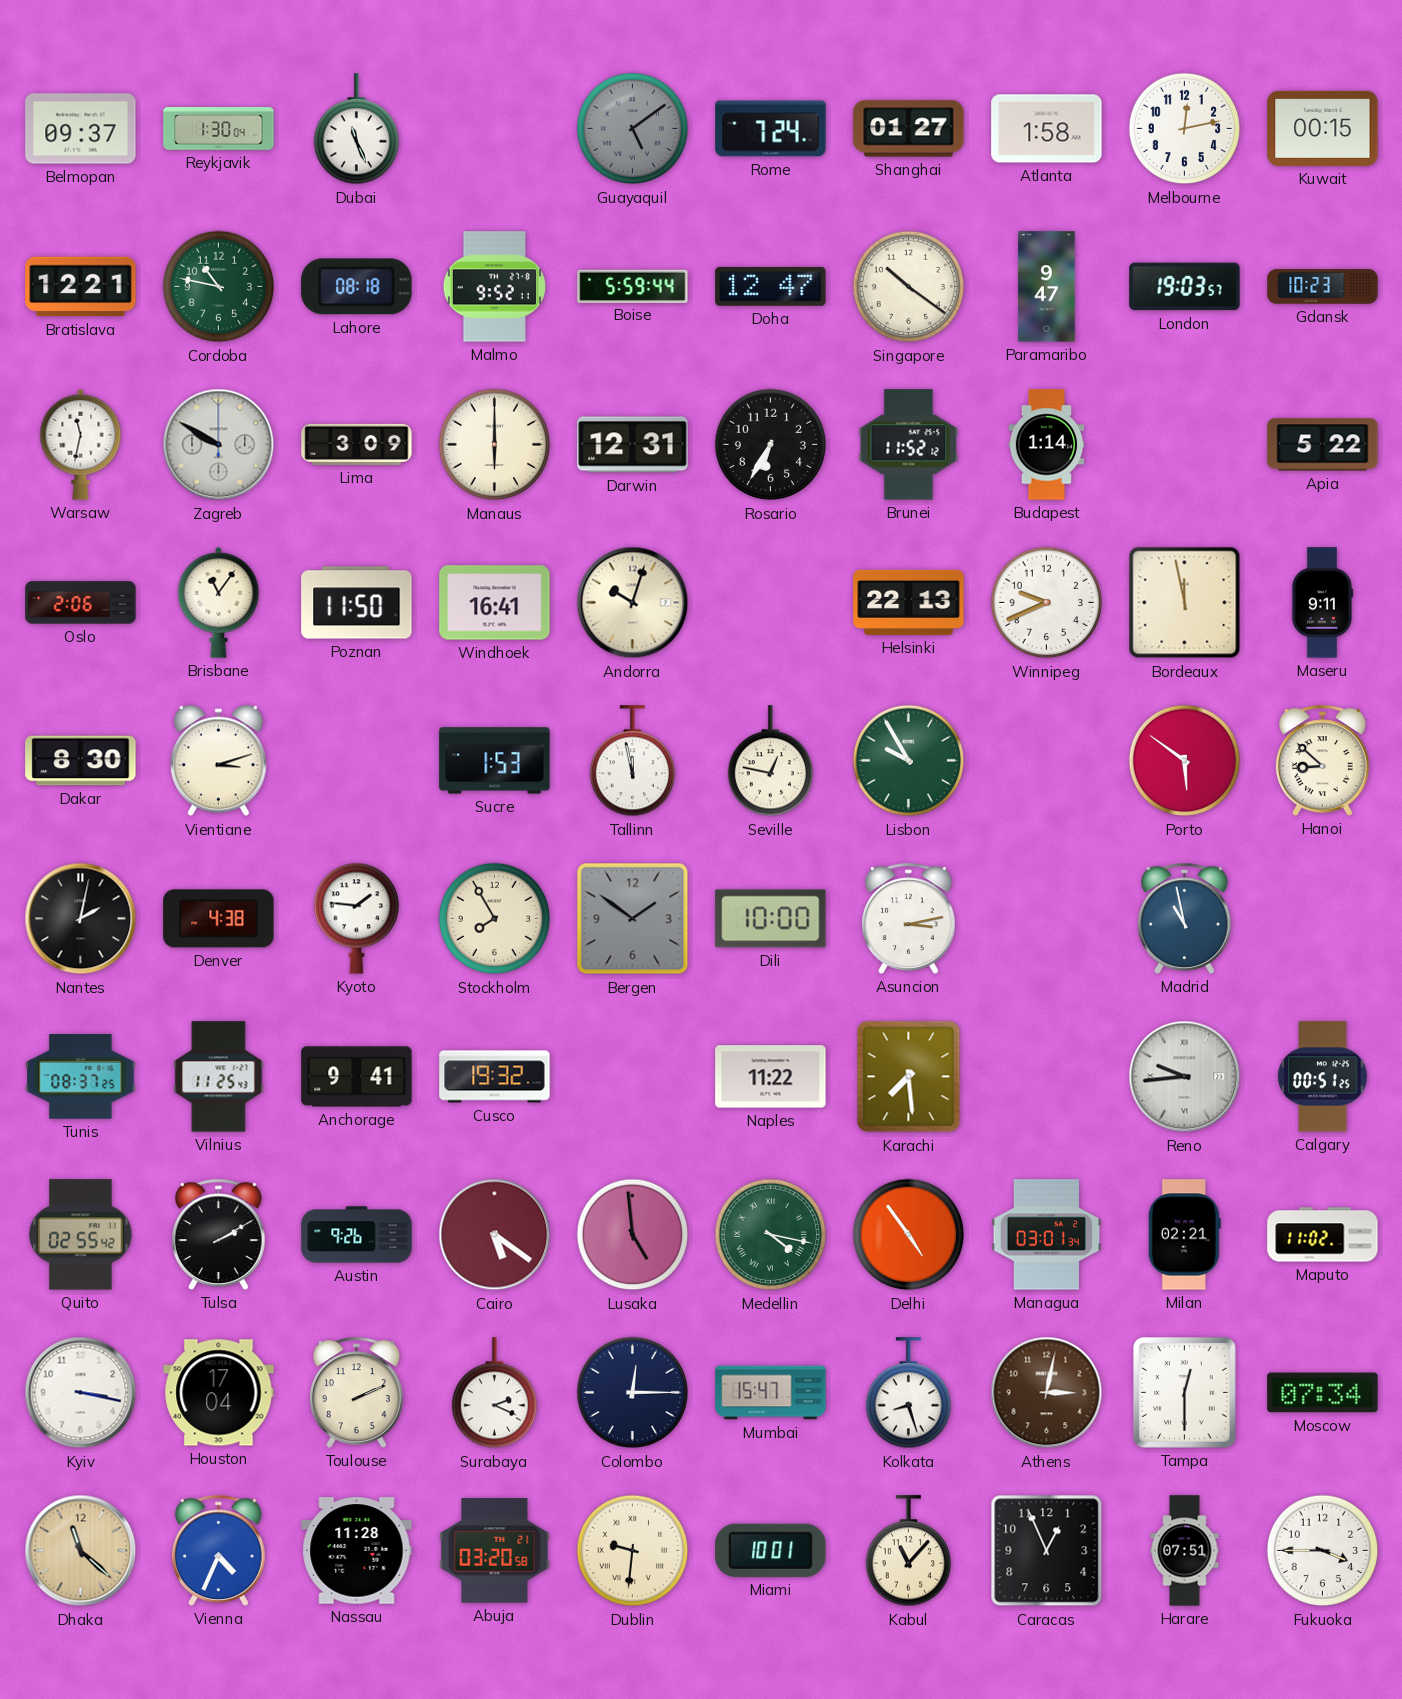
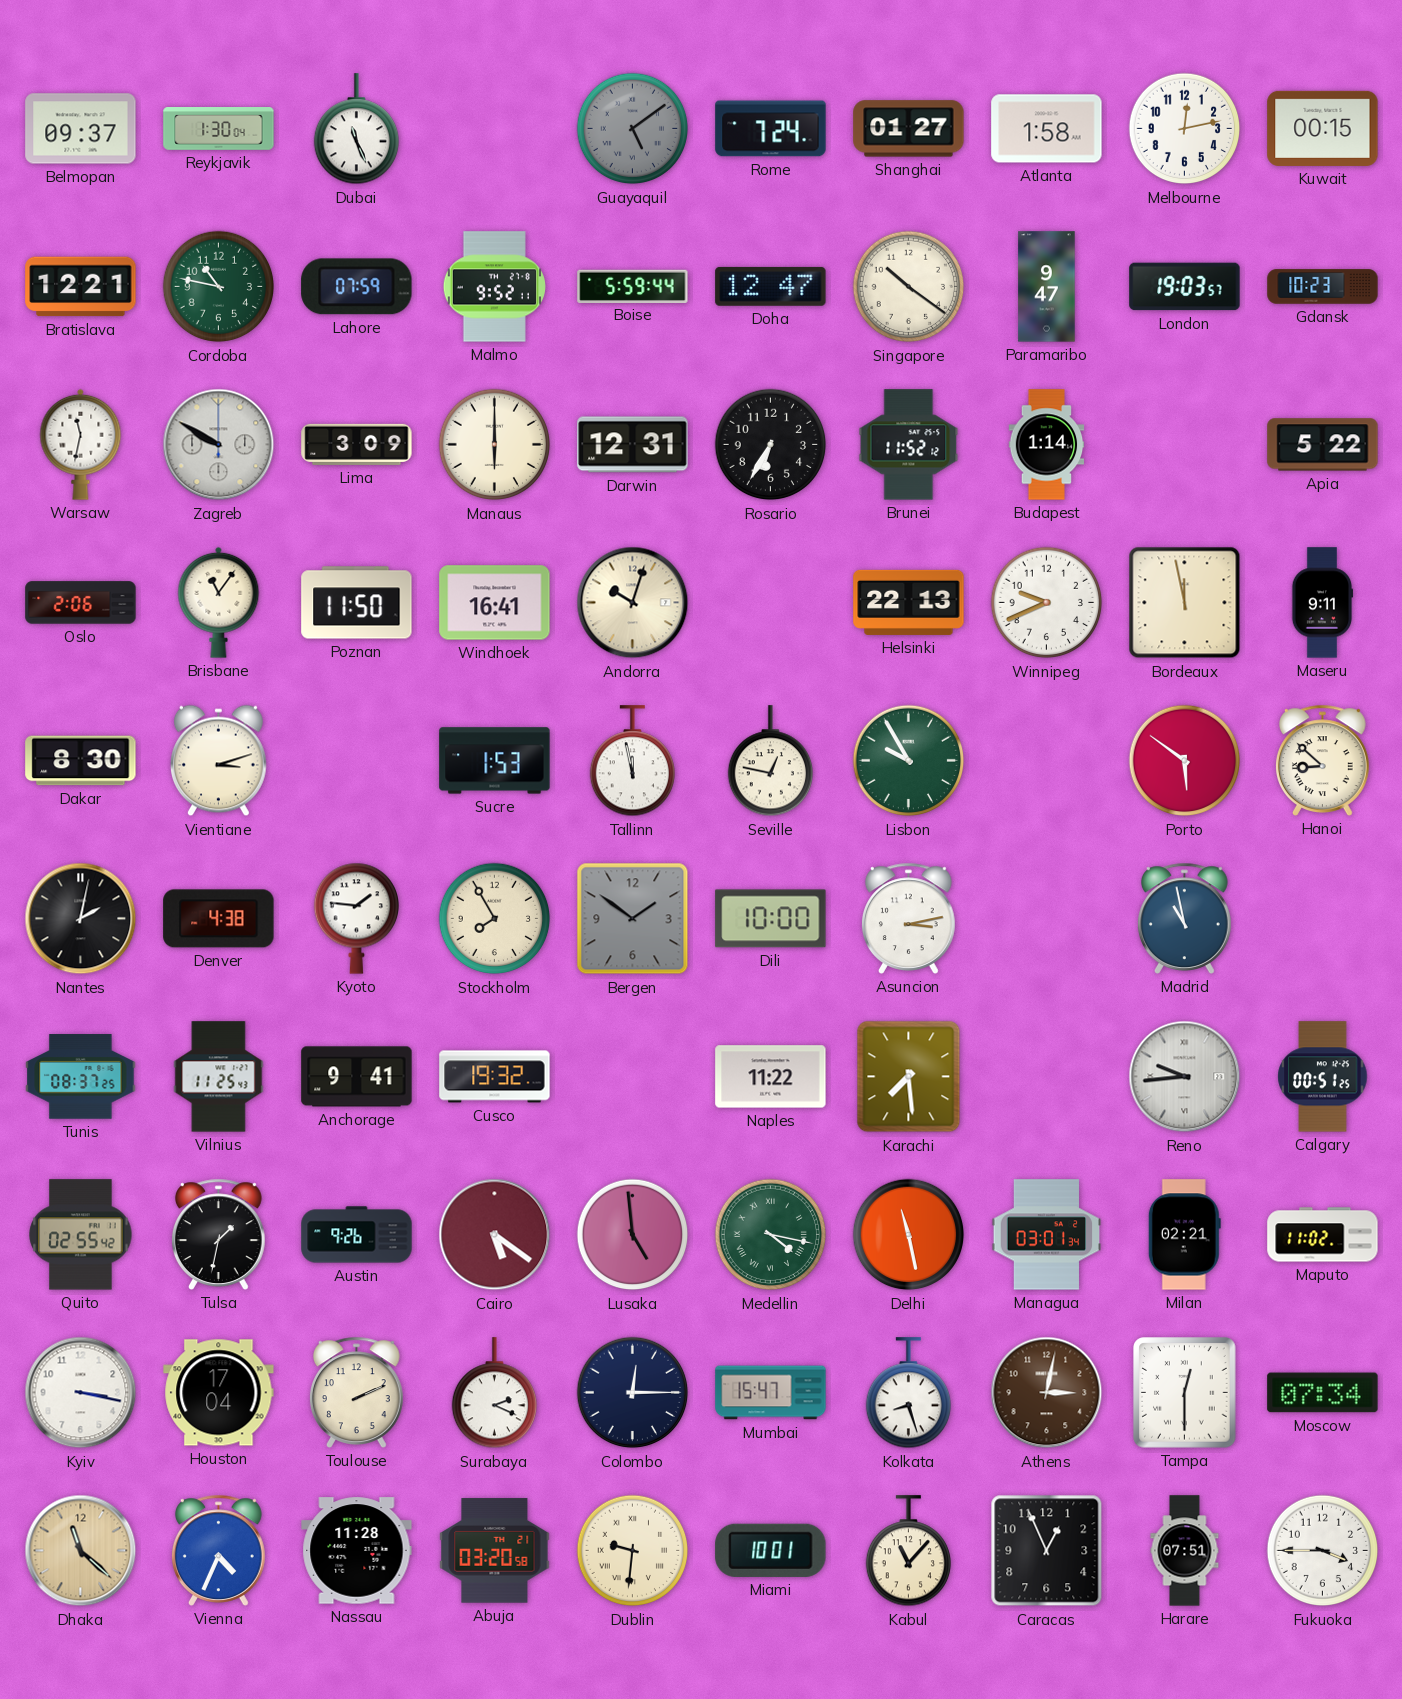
Lahore: 08:18 -> 07:59
Tulsa: 2:10 -> 1:32
Delhi: 4:54 -> 11:28
